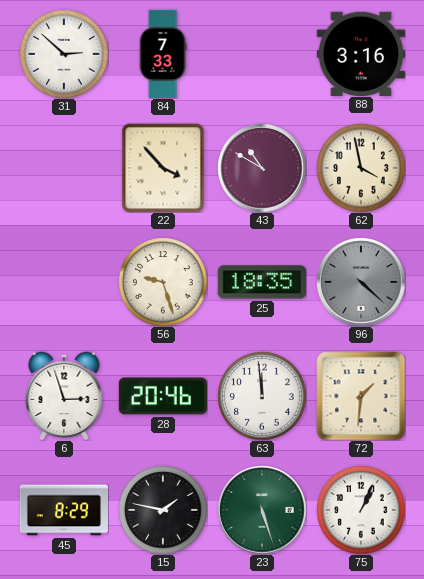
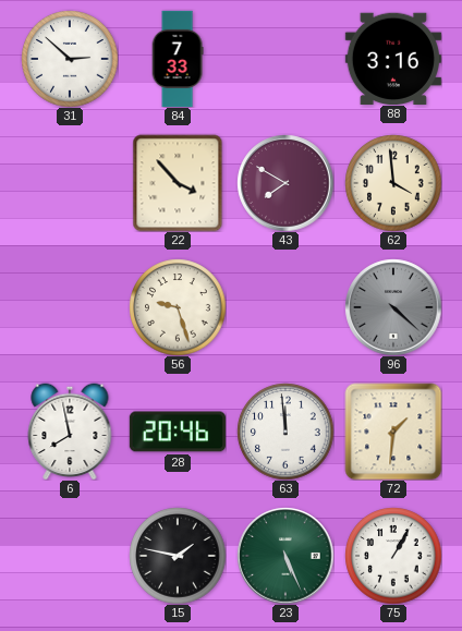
43: 10:50 -> 7:50
62: 3:58 -> 3:59
25: 18:35 -> none
6: 2:57 -> 7:58
45: 8:29 -> none
23: 5:27 -> 5:26
75: 1:04 -> 1:05
